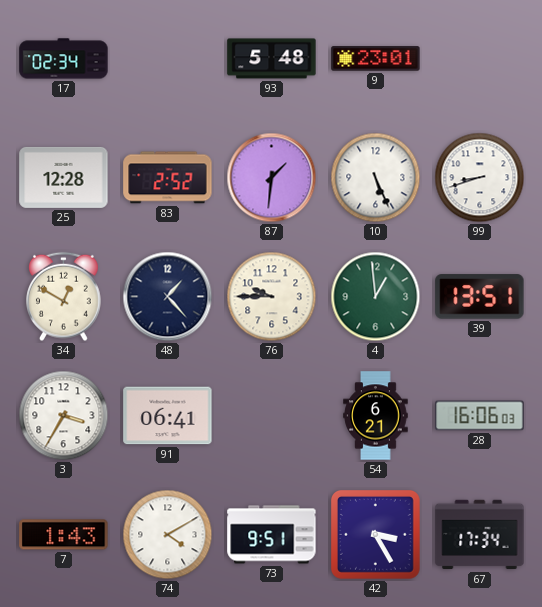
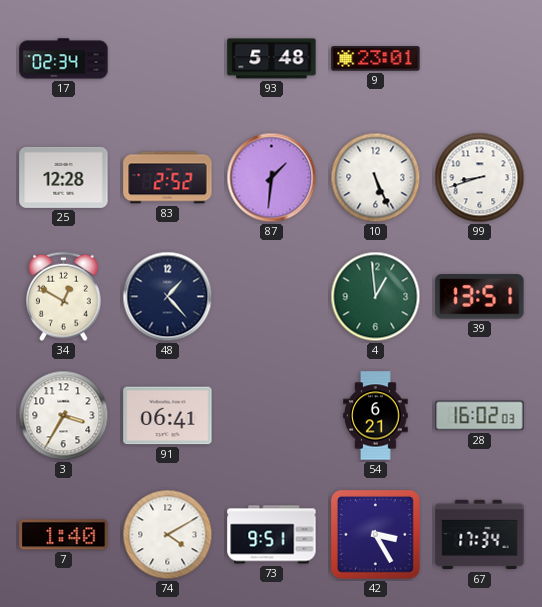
76: 9:45 -> none
28: 16:06 -> 16:02
7: 1:43 -> 1:40
